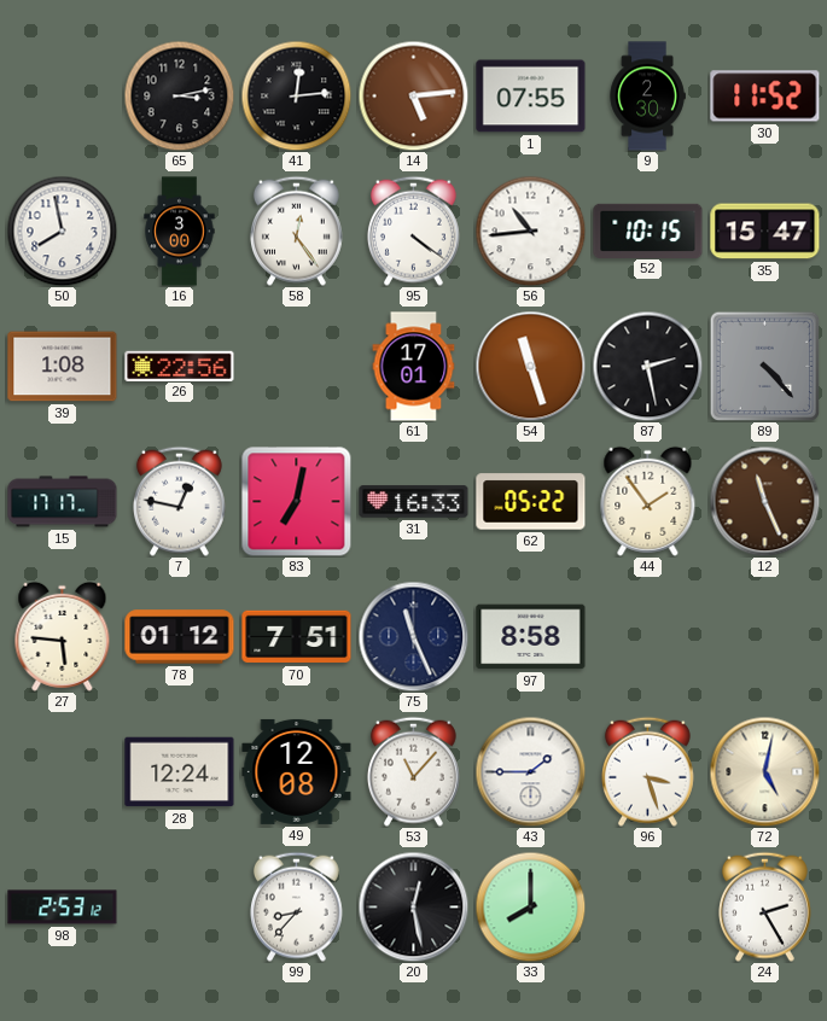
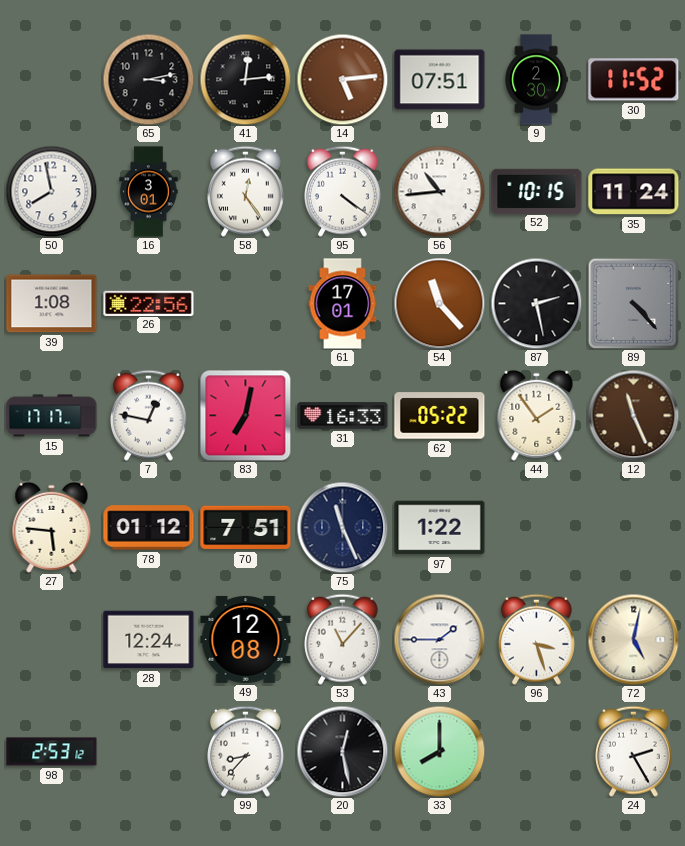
1: 07:55 -> 07:51
16: 3:00 -> 3:01
35: 15:47 -> 11:24
54: 11:27 -> 11:23
97: 8:58 -> 1:22
